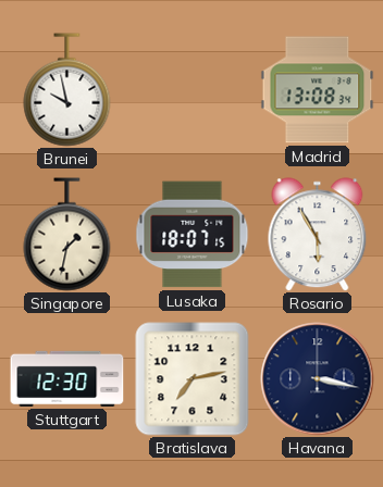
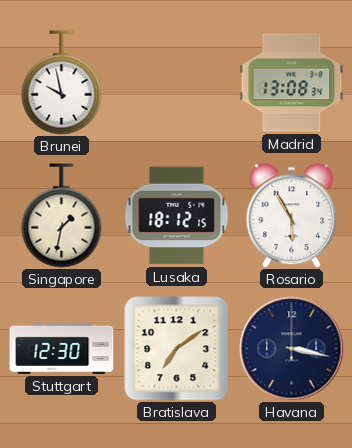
Lusaka: 18:07 -> 18:12
Bratislava: 7:13 -> 7:09
